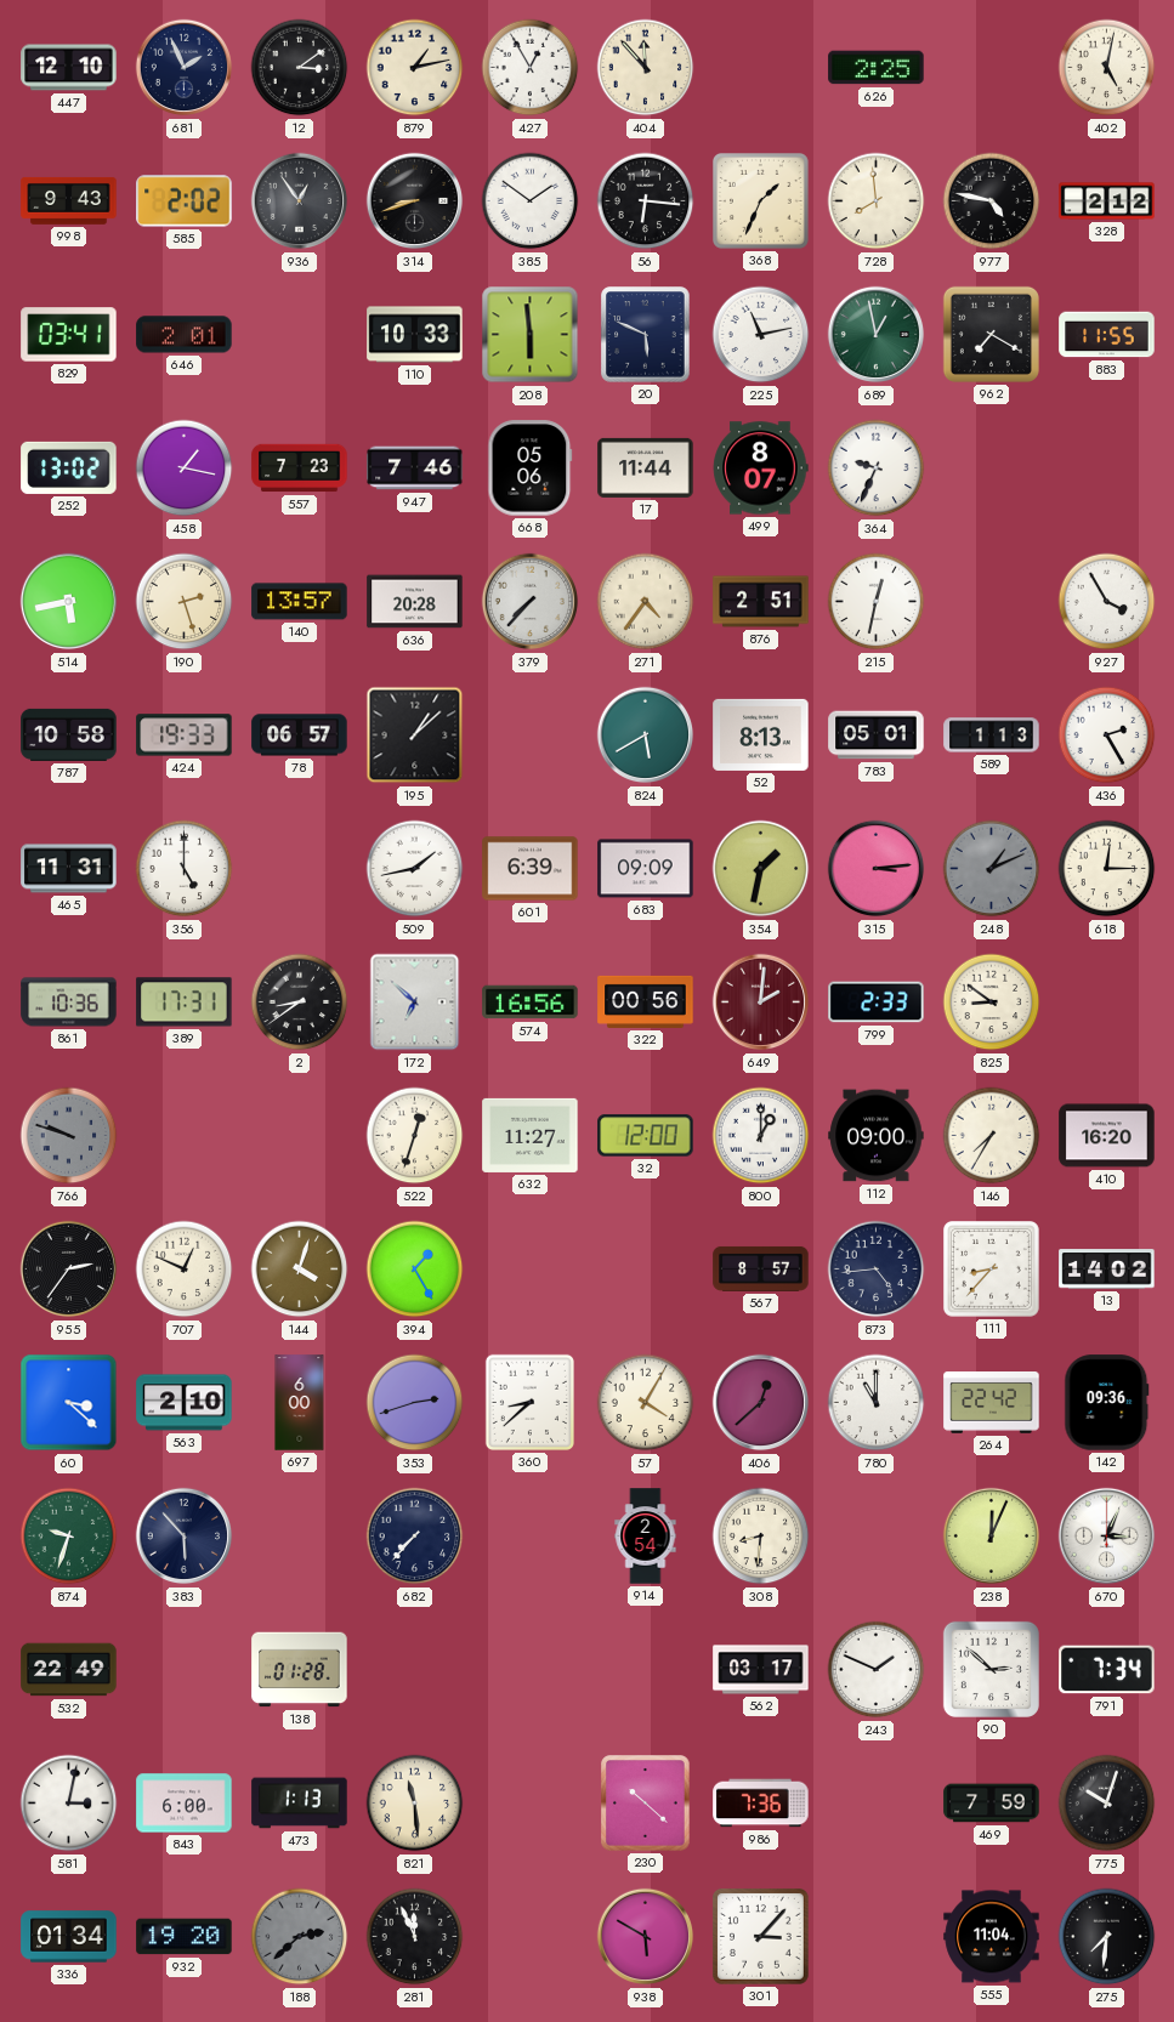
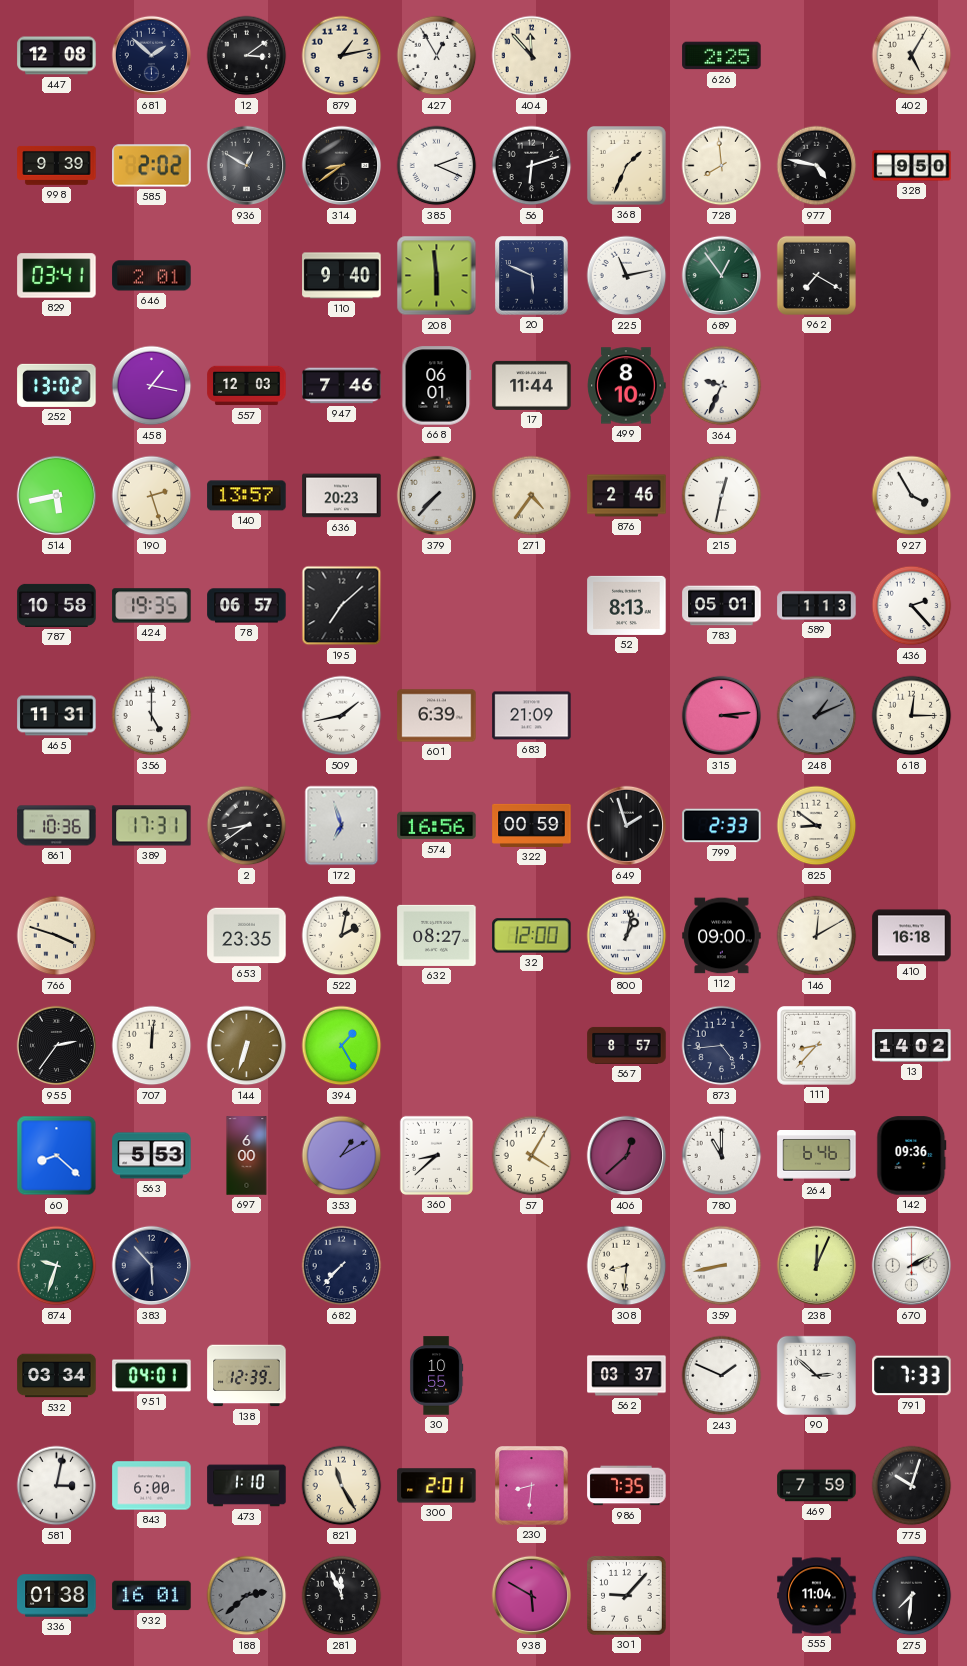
447: 12:10 -> 12:08
681: 1:56 -> 1:52
402: 5:02 -> 5:05
998: 9:43 -> 9:39
936: 12:54 -> 12:50
314: 8:42 -> 8:39
385: 1:51 -> 2:19
56: 6:16 -> 6:12
328: 2:12 -> 9:50
110: 10:33 -> 9:40
689: 12:58 -> 12:54
883: 11:55 -> none
557: 7:23 -> 12:03
668: 05:06 -> 06:01
499: 8:07 -> 8:10
636: 20:28 -> 20:23
876: 2:51 -> 2:46
424: 19:33 -> 19:35
195: 1:08 -> 7:08
824: 5:40 -> none
436: 2:25 -> 2:23
683: 09:09 -> 21:09
354: 1:32 -> none
172: 6:52 -> 6:57
322: 00:56 -> 00:59
649: 2:01 -> 1:57
649 dial: burgundy -> black
766: 9:48 -> 3:48
766 dial: grey -> cream
653: none -> 23:35
522: 12:33 -> 2:02
632: 11:27 -> 08:27
800: 1:00 -> 1:02
146: 7:35 -> 12:10
410: 16:20 -> 16:18
707: 12:49 -> 12:01
144: 4:03 -> 6:33
60: 3:22 -> 8:22
563: 2:10 -> 5:53
353: 2:42 -> 1:10
264: 22:42 -> 6:46
914: 2:54 -> none
359: none -> 8:43
670: 3:04 -> 2:10
532: 22:49 -> 03:34
951: none -> 04:01
138: 01:28 -> 12:39
30: none -> 10:55
562: 03:17 -> 03:37
791: 7:34 -> 7:33
473: 1:13 -> 1:10
821: 11:29 -> 11:25
300: none -> 2:01
230: 10:22 -> 8:31
986: 7:36 -> 7:35
336: 01:34 -> 01:38
932: 19:20 -> 16:01
301: 3:07 -> 9:07
